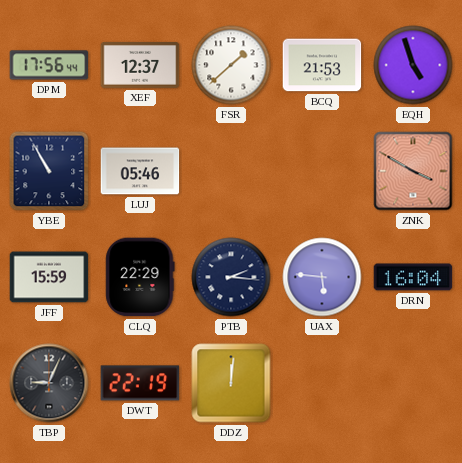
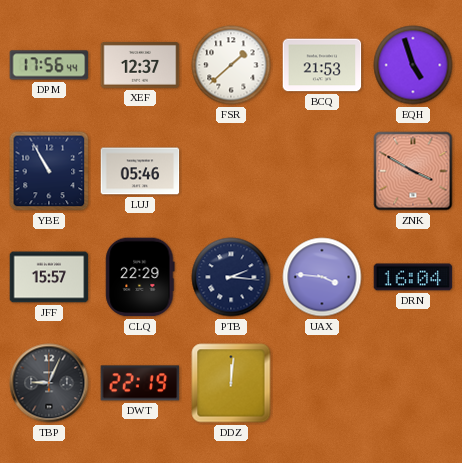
JFF: 15:59 -> 15:57
UAX: 5:46 -> 3:46
